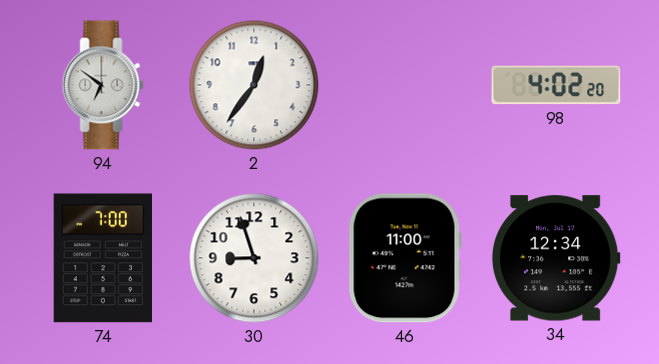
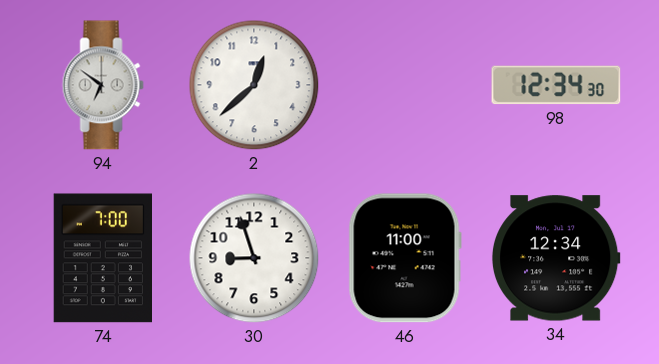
2: 12:36 -> 12:38
98: 4:02 -> 12:34
